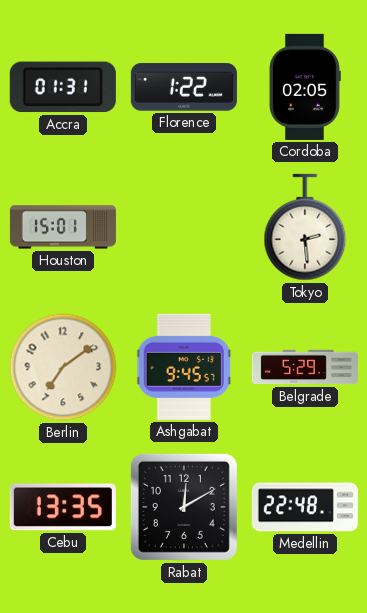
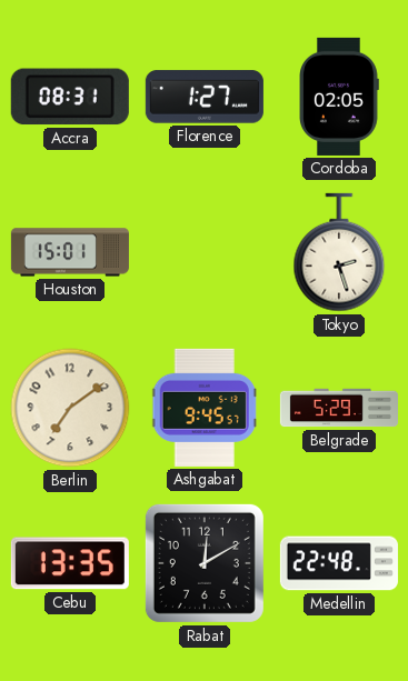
Accra: 01:31 -> 08:31
Florence: 1:22 -> 1:27
Tokyo: 2:29 -> 2:27
